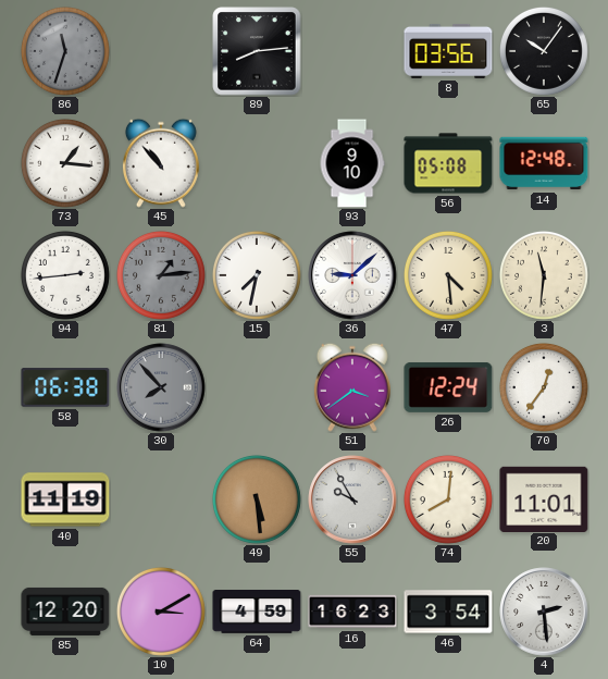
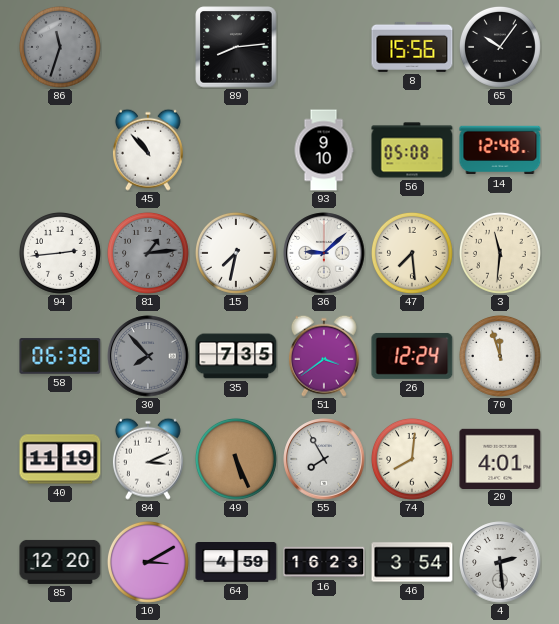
8: 03:56 -> 15:56
73: 1:16 -> none
47: 4:29 -> 7:29
35: none -> 7:35
70: 12:36 -> 11:57
84: none -> 3:11
49: 5:29 -> 5:26
55: 9:55 -> 7:55
20: 11:01 -> 4:01
